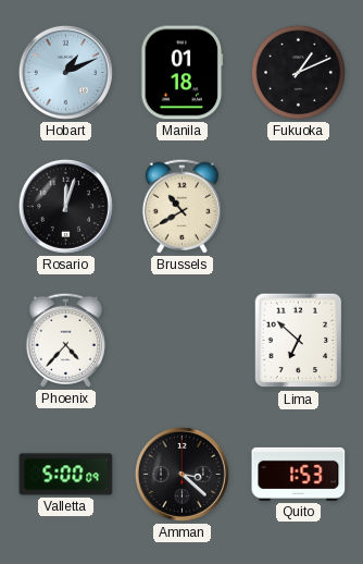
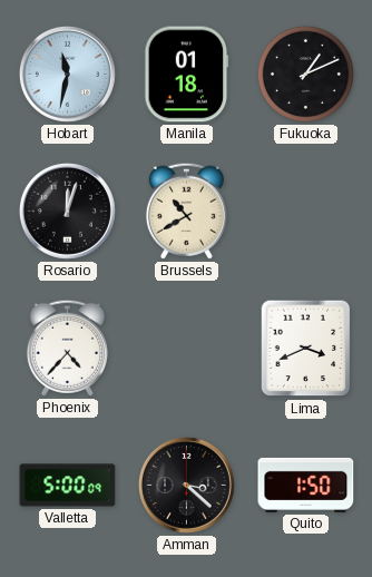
Hobart: 1:11 -> 11:32
Lima: 6:52 -> 3:41
Quito: 1:53 -> 1:50
